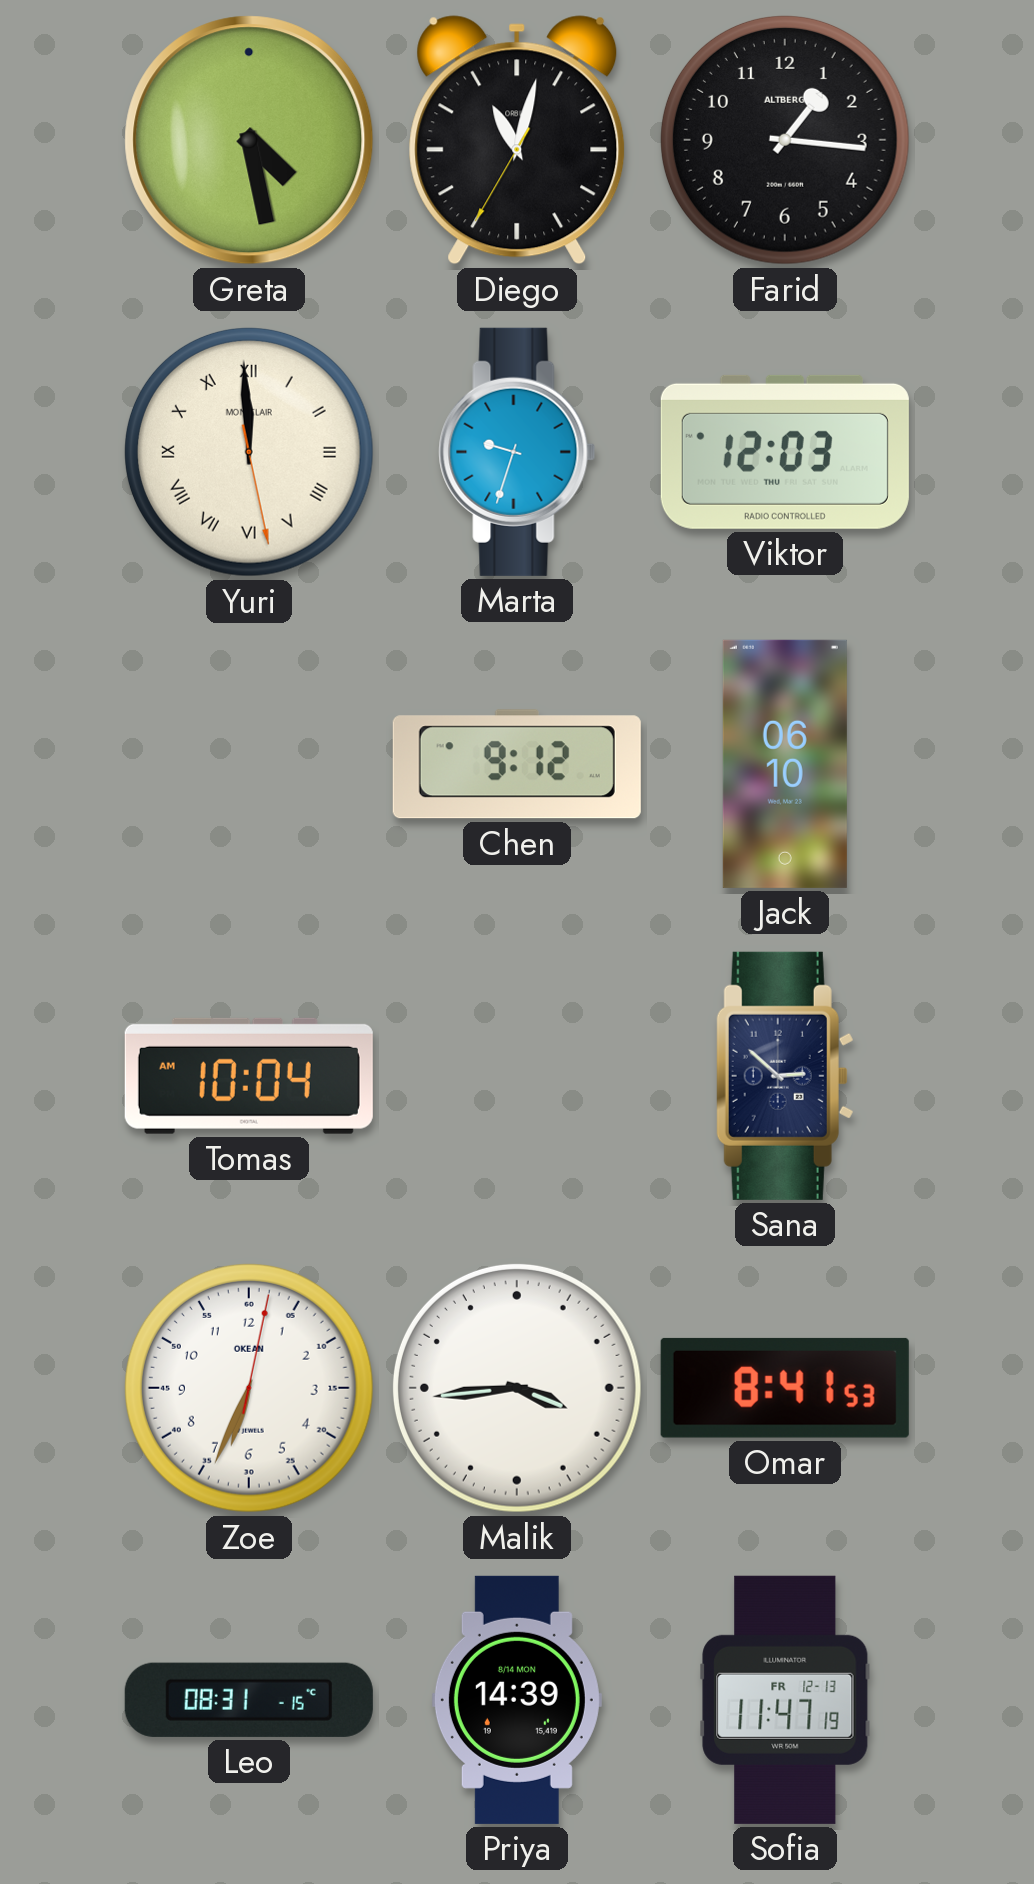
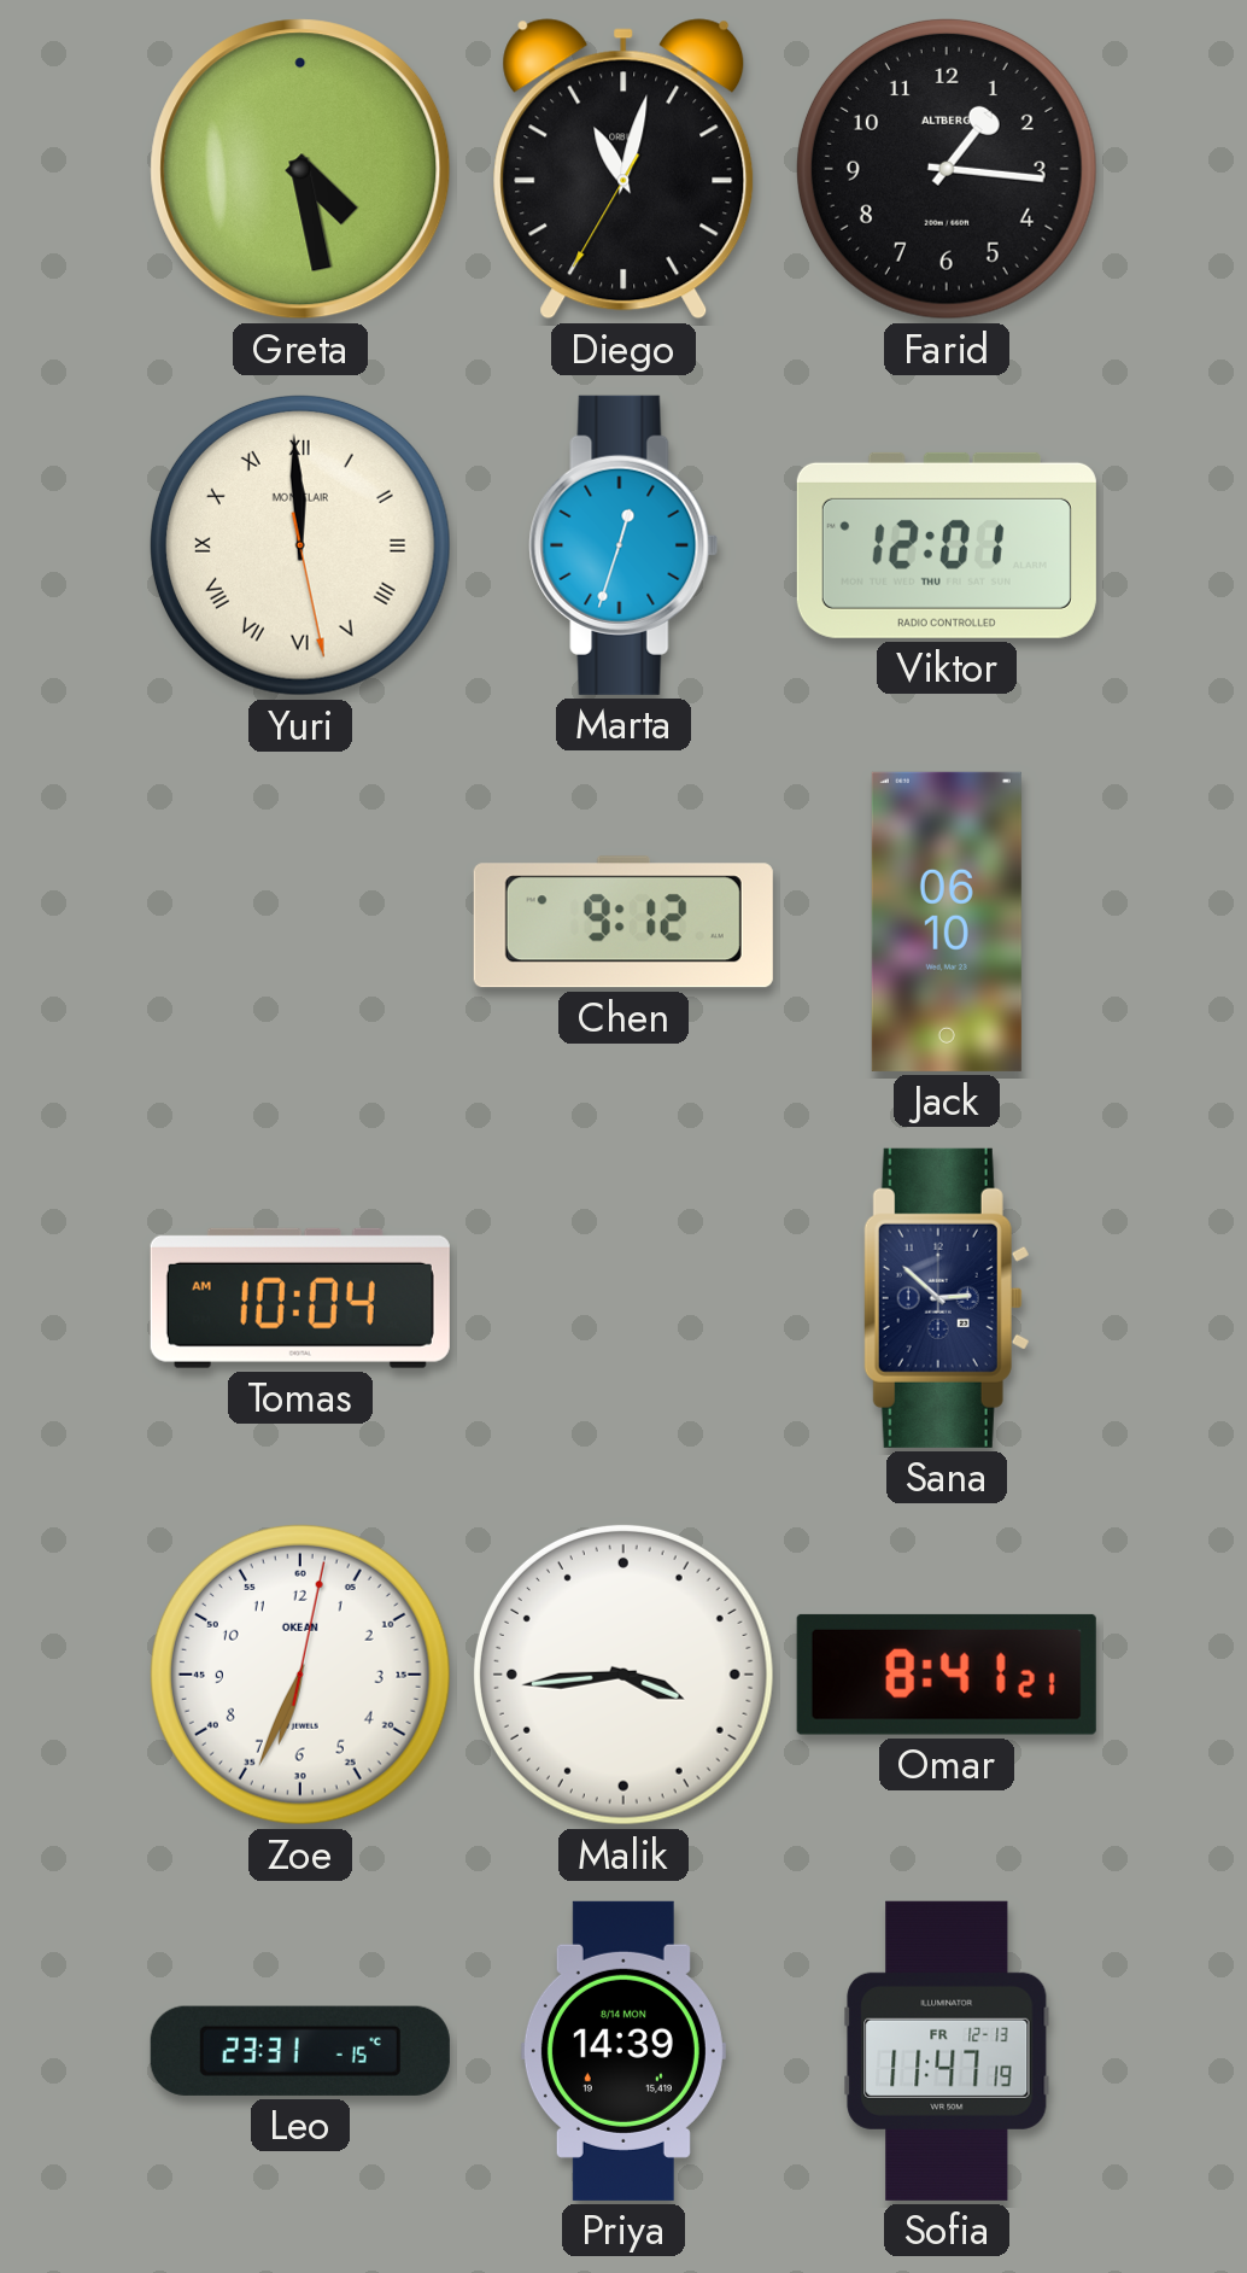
Marta: 9:33 -> 12:33
Viktor: 12:03 -> 12:01
Omar: 8:41:53 -> 8:41:21
Leo: 08:31 -> 23:31
